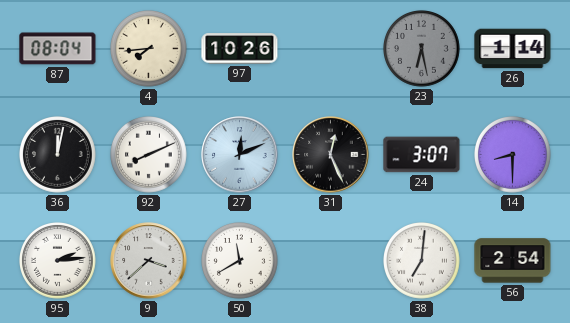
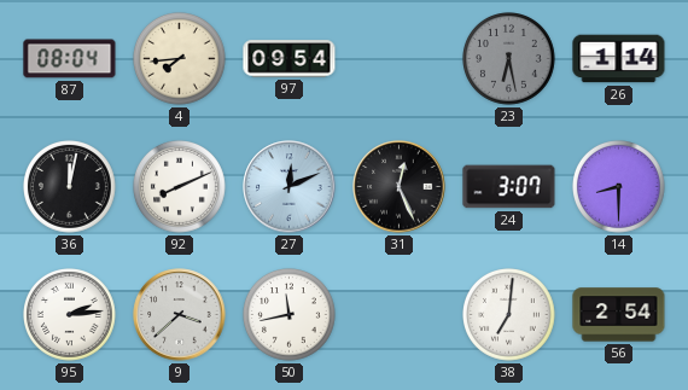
97: 10:26 -> 09:54
50: 11:40 -> 11:43
